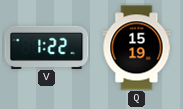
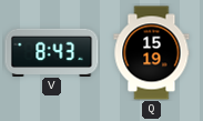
V: 1:22 -> 8:43
